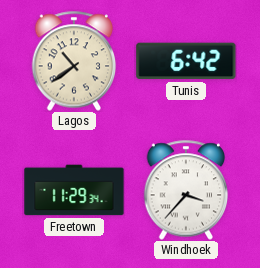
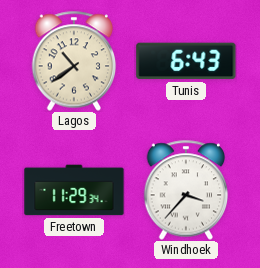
Tunis: 6:42 -> 6:43
